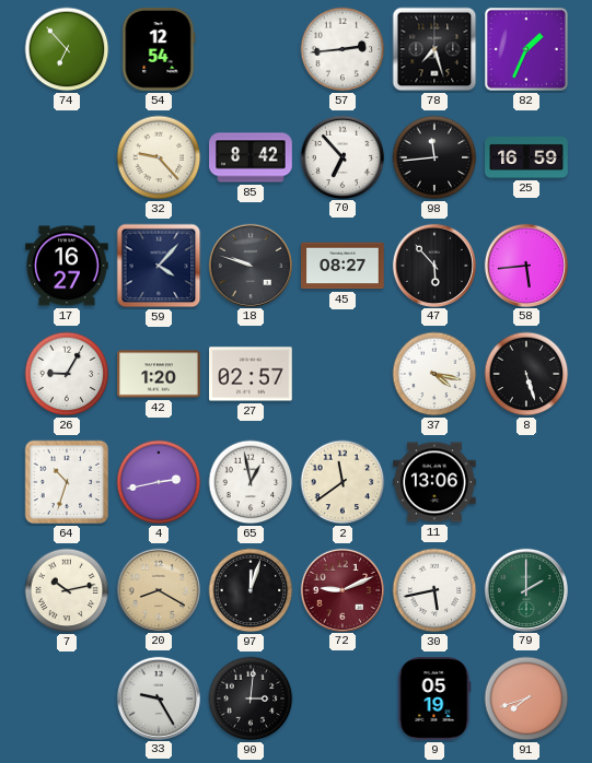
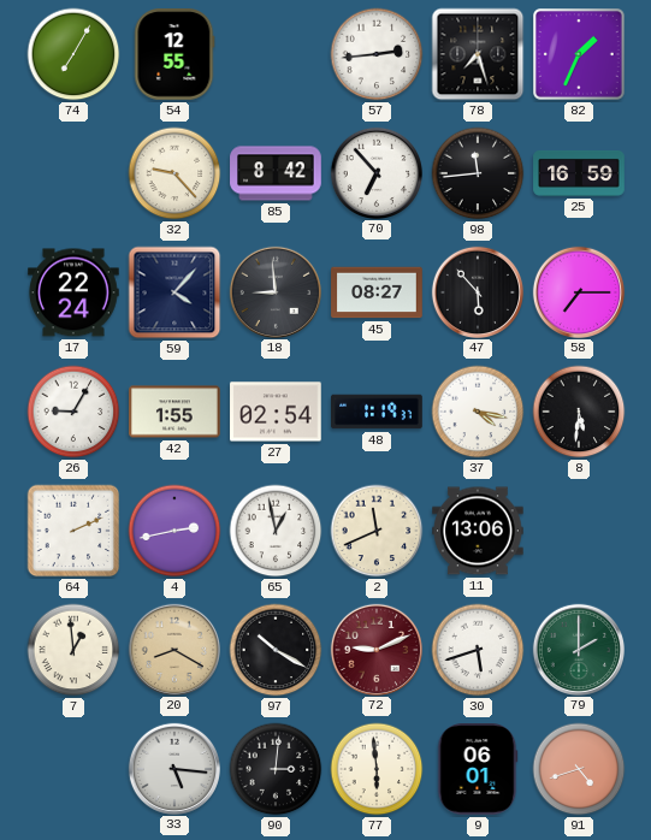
74: 6:53 -> 7:05
54: 12:54 -> 12:55
17: 16:27 -> 22:24
18: 9:48 -> 8:59
58: 5:44 -> 7:15
42: 1:20 -> 1:55
27: 02:57 -> 02:54
48: none -> 1:19
8: 5:27 -> 5:31
64: 10:33 -> 2:11
2: 11:39 -> 11:41
7: 10:13 -> 12:59
97: 12:03 -> 10:20
30: 5:43 -> 5:42
33: 9:25 -> 5:16
77: none -> 5:59
9: 05:19 -> 06:01
91: 7:42 -> 4:42
